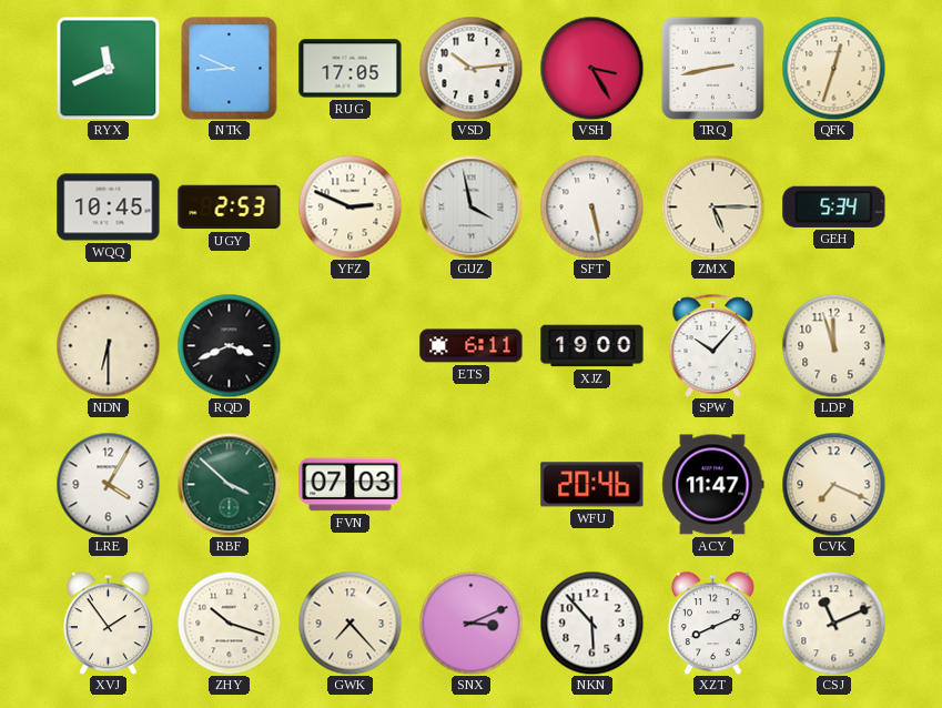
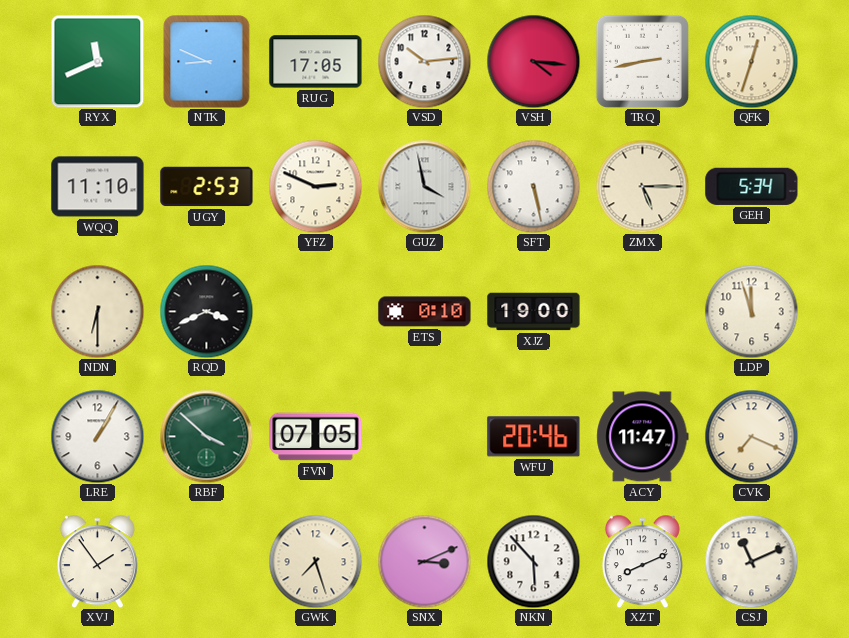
VSH: 3:25 -> 4:16
WQQ: 10:45 -> 11:10
ETS: 6:11 -> 0:10
SPW: 10:07 -> none
LRE: 4:05 -> 1:05
FVN: 07:03 -> 07:05
ZHY: 10:18 -> none
GWK: 7:23 -> 7:27
